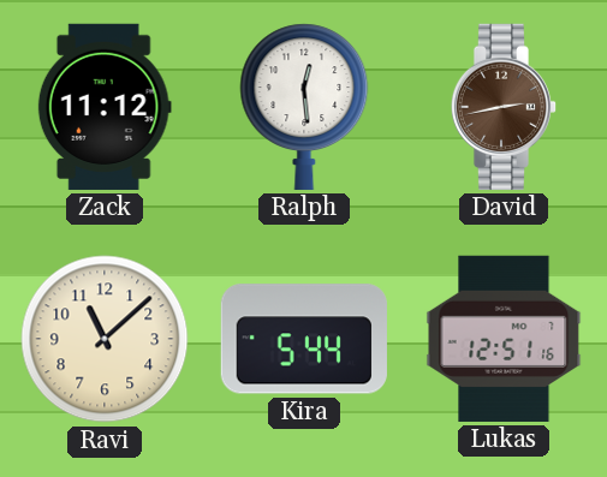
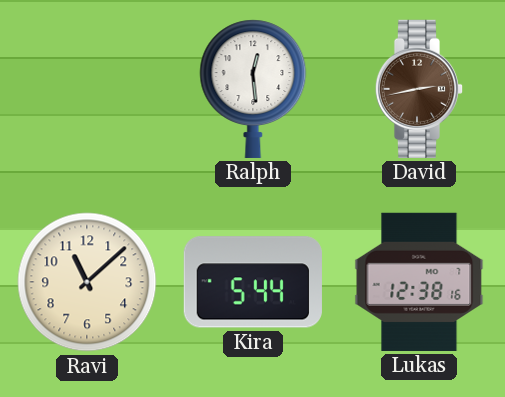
Zack: 11:12 -> none
Lukas: 12:51 -> 12:38
